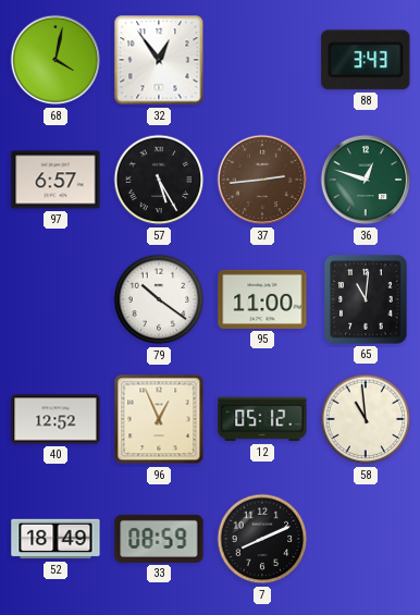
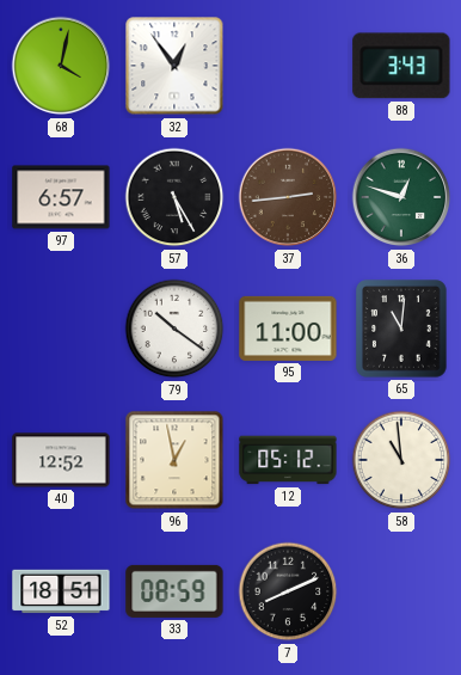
96: 12:56 -> 12:58
52: 18:49 -> 18:51
